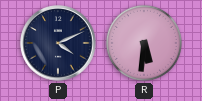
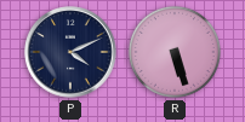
R: 5:31 -> 5:27
